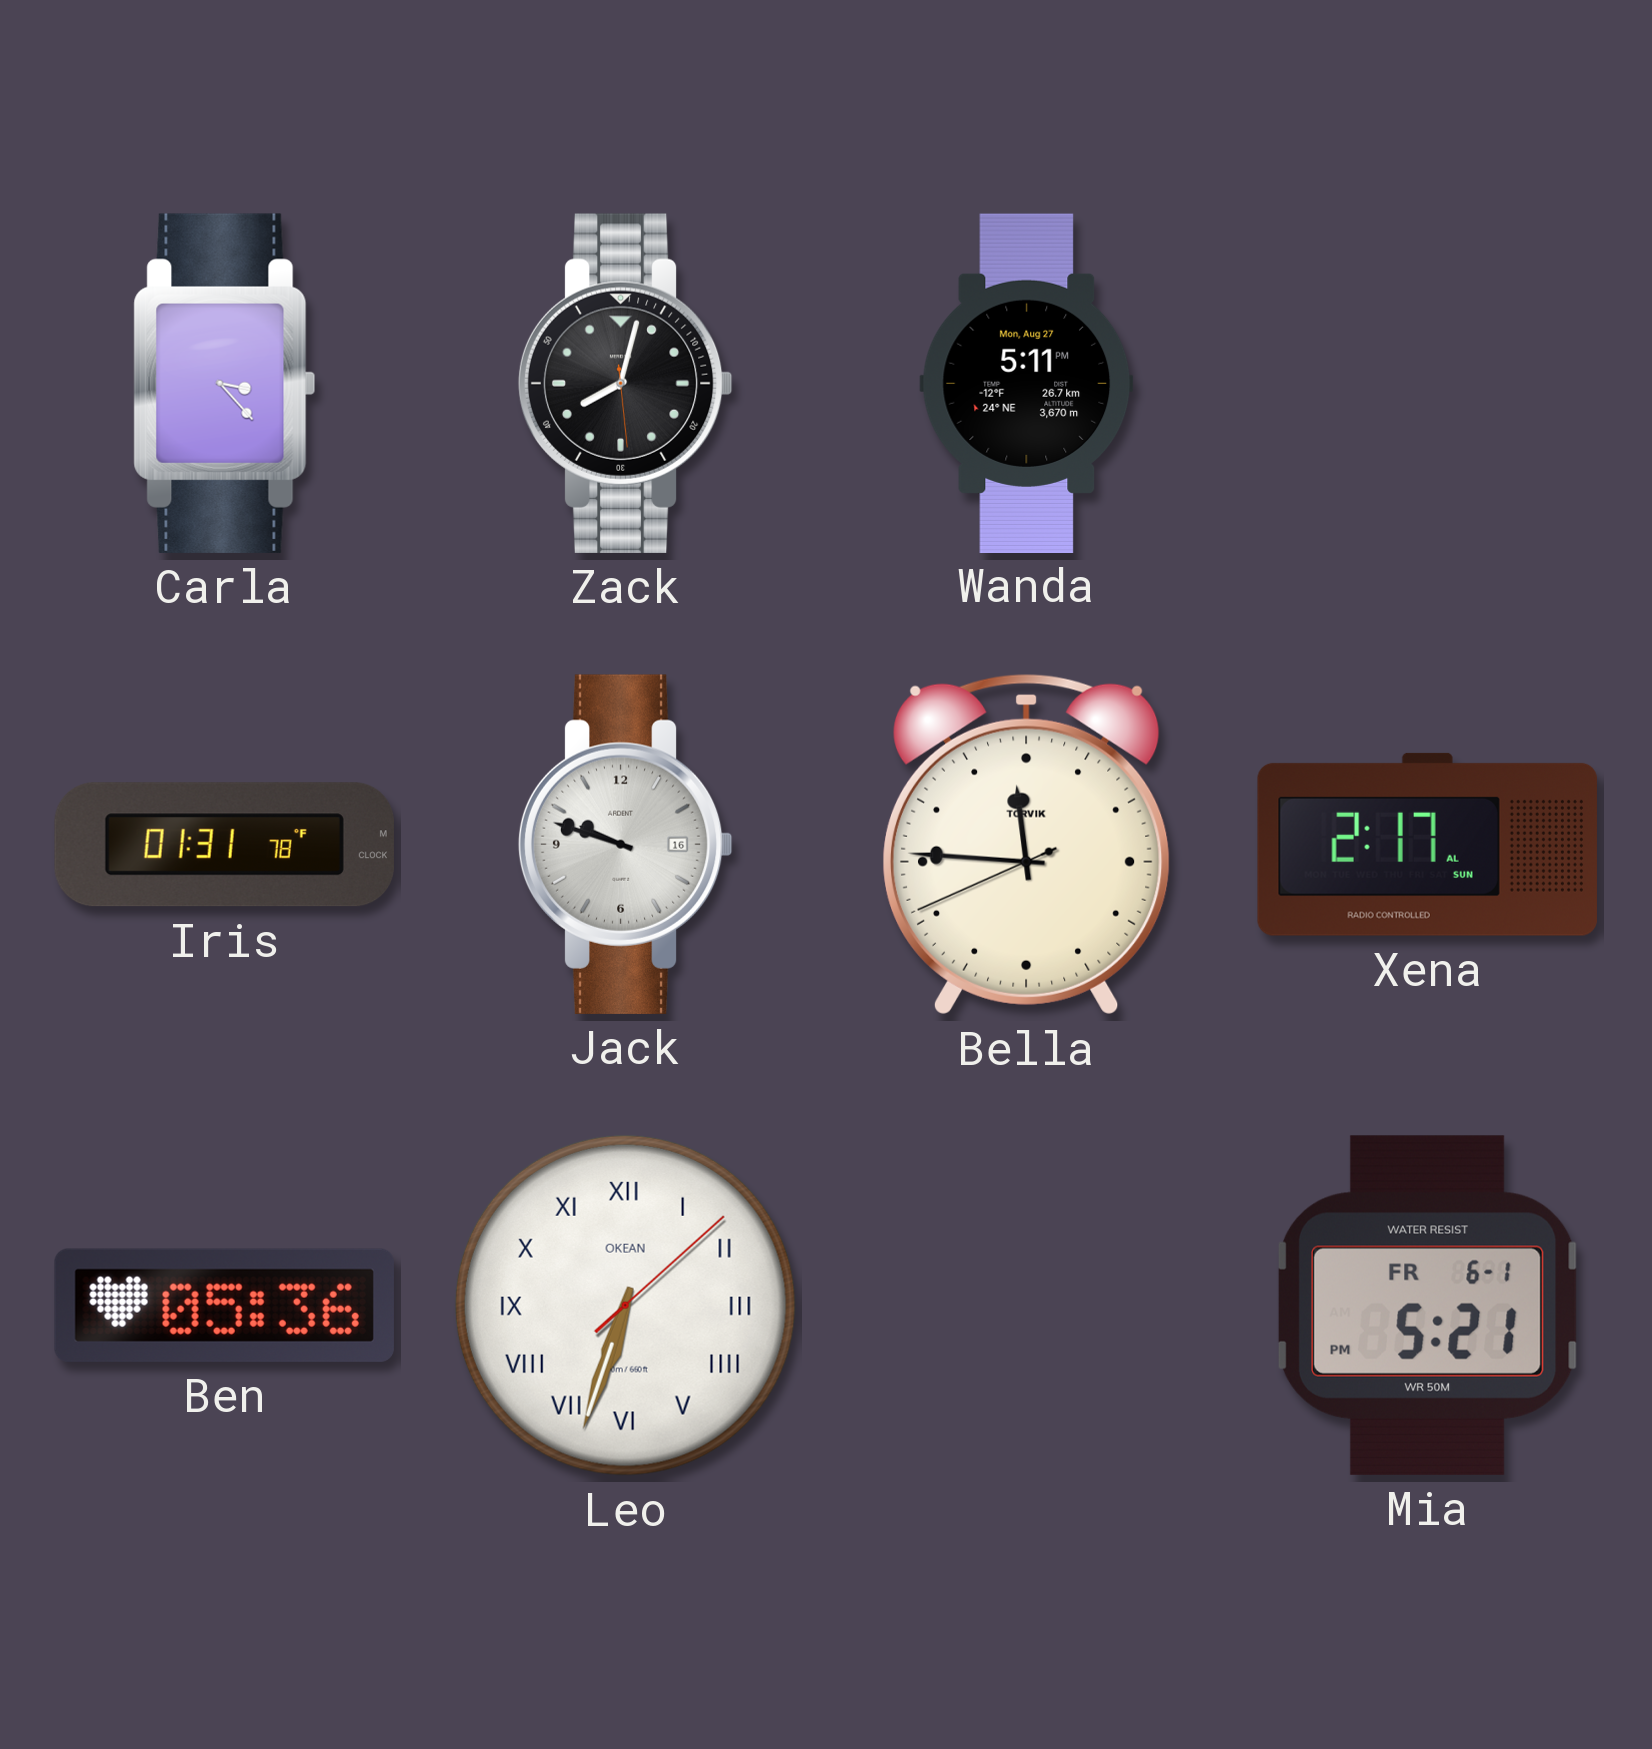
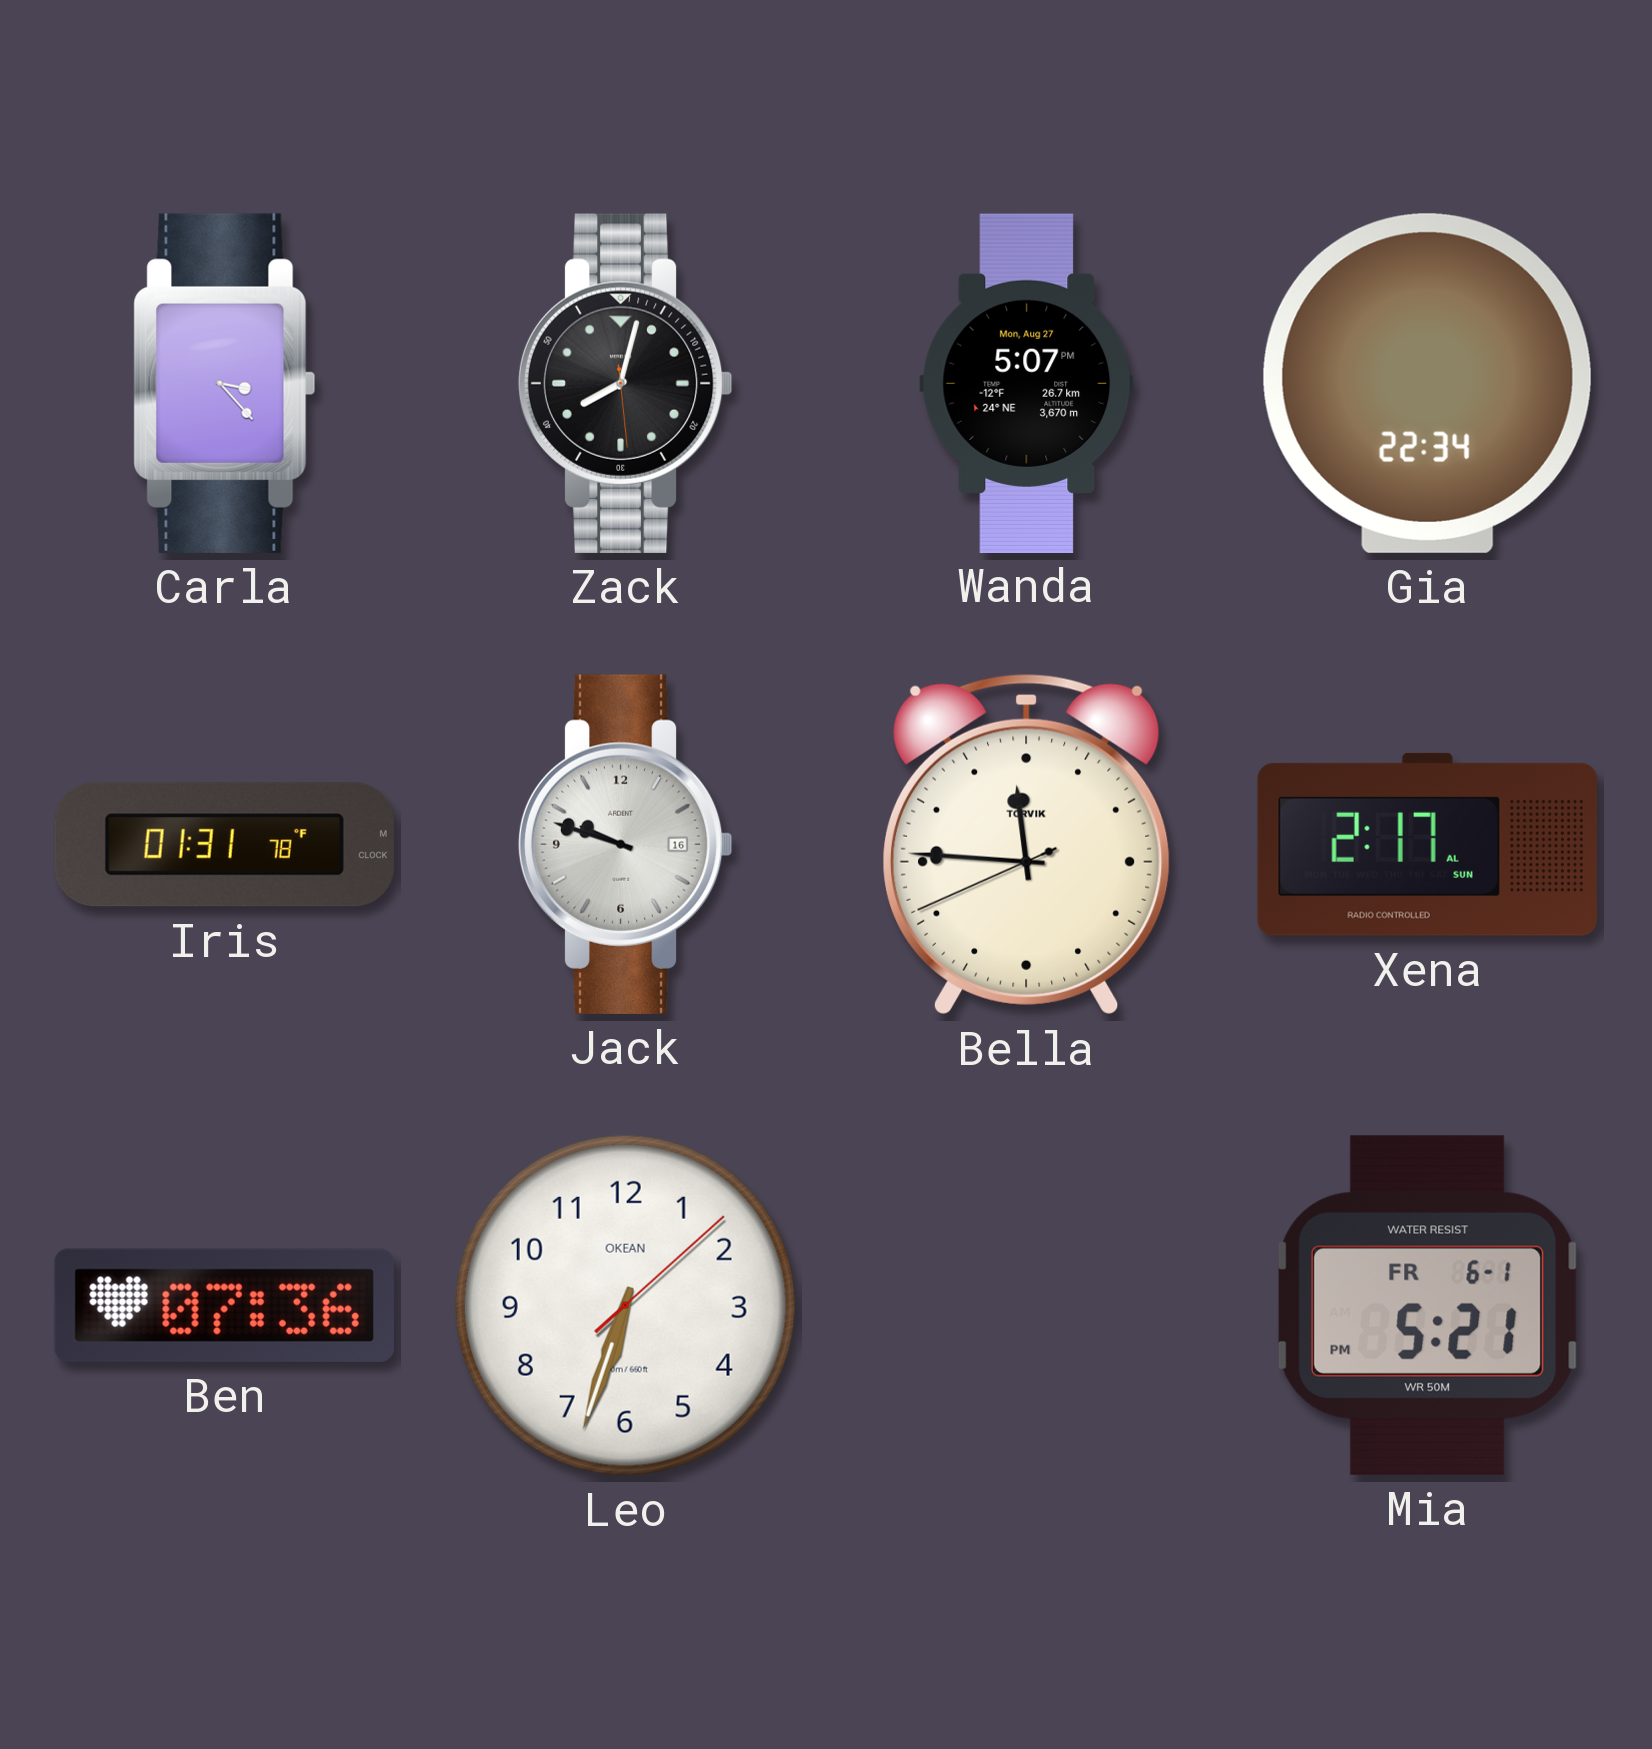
Wanda: 5:11 -> 5:07
Gia: none -> 22:34
Ben: 05:36 -> 07:36
Leo numerals: Roman -> Arabic
